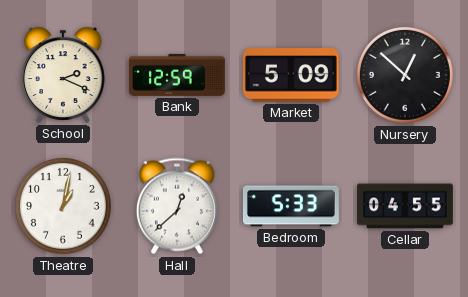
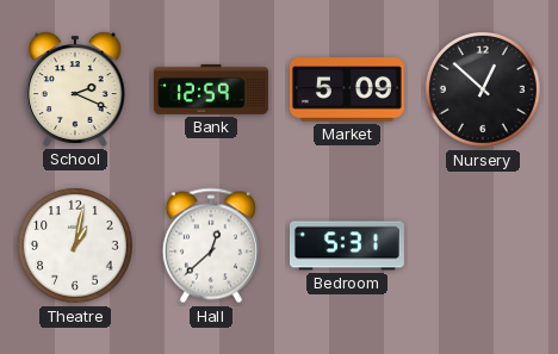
Bedroom: 5:33 -> 5:31
Cellar: 04:55 -> none
